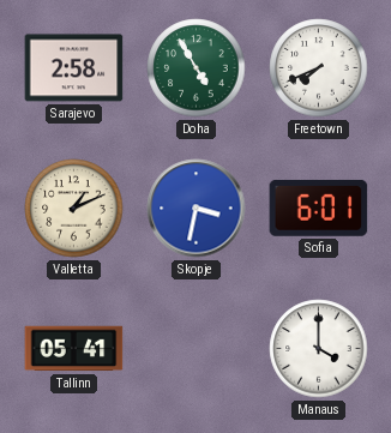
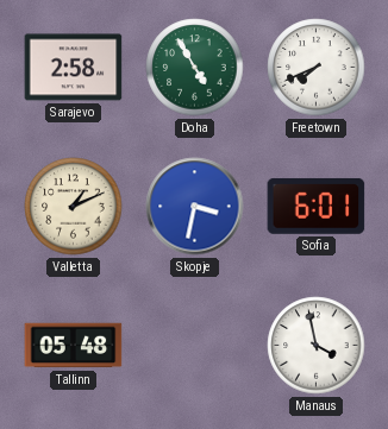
Tallinn: 05:41 -> 05:48
Manaus: 4:00 -> 3:58
